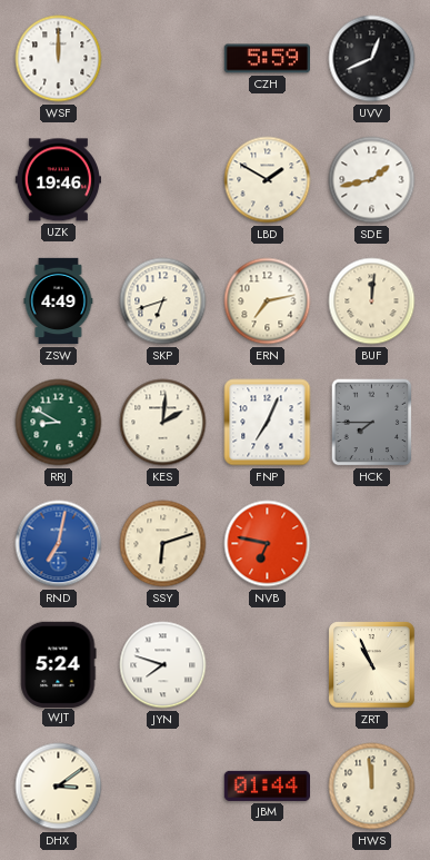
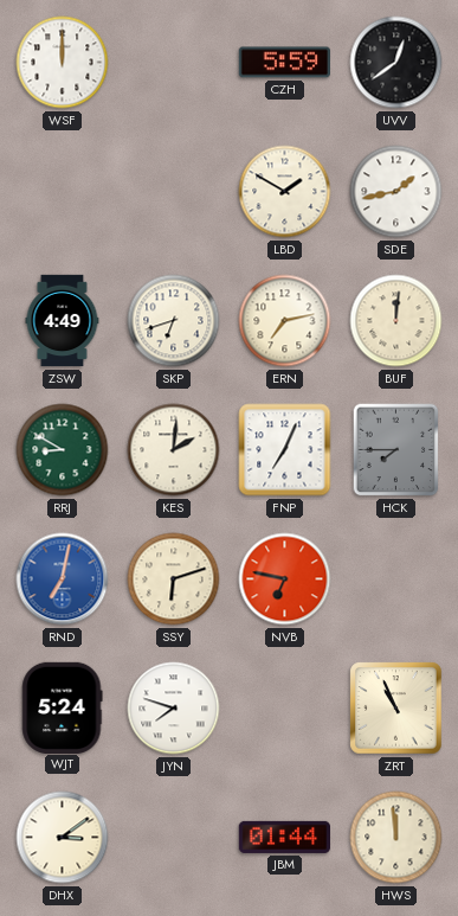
UVV: 12:41 -> 12:39
UZK: 19:46 -> none
